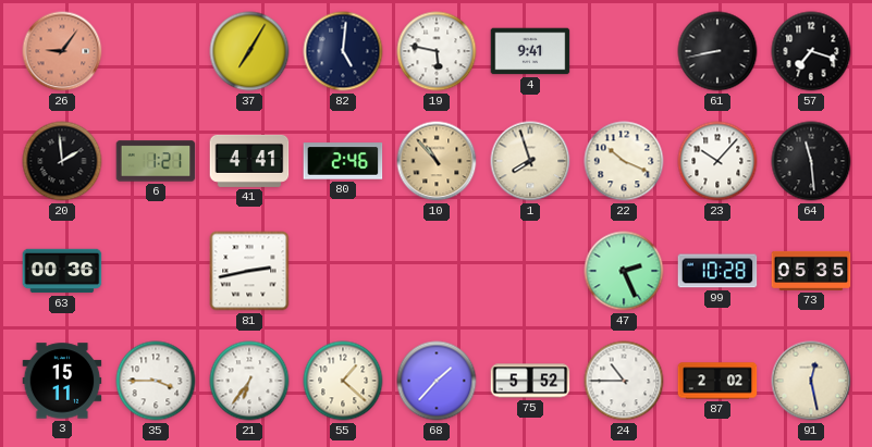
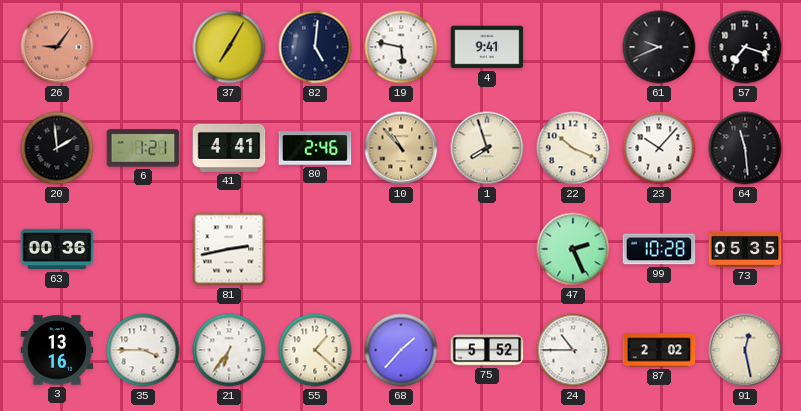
61: 8:43 -> 9:41
3: 15:11 -> 13:16
